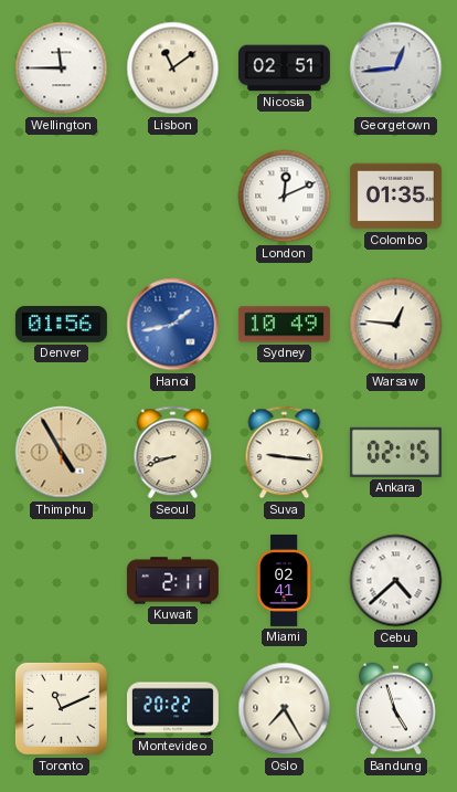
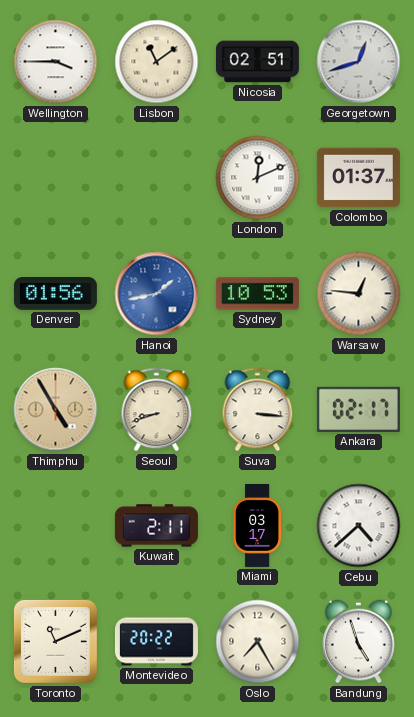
Wellington: 11:45 -> 3:45
Georgetown: 12:44 -> 12:42
Colombo: 01:35 -> 01:37
Sydney: 10:49 -> 10:53
Suva: 9:16 -> 3:16
Ankara: 02:15 -> 02:17
Miami: 02:41 -> 03:17
